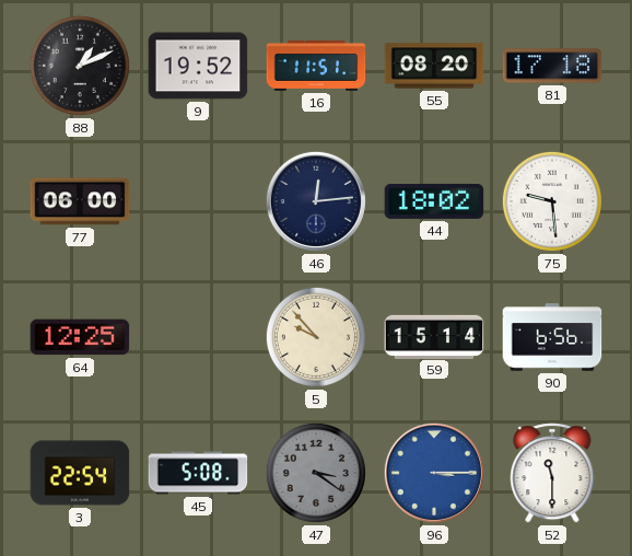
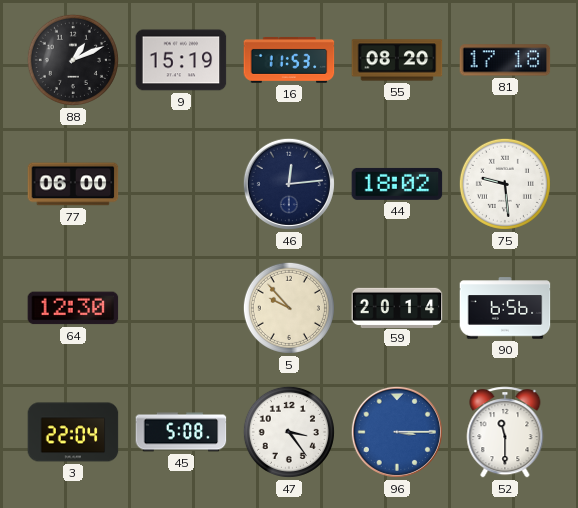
9: 19:52 -> 15:19
16: 11:51 -> 11:53
64: 12:25 -> 12:30
59: 15:14 -> 20:14
3: 22:54 -> 22:04
47: 3:21 -> 3:24
47 dial: grey -> white
